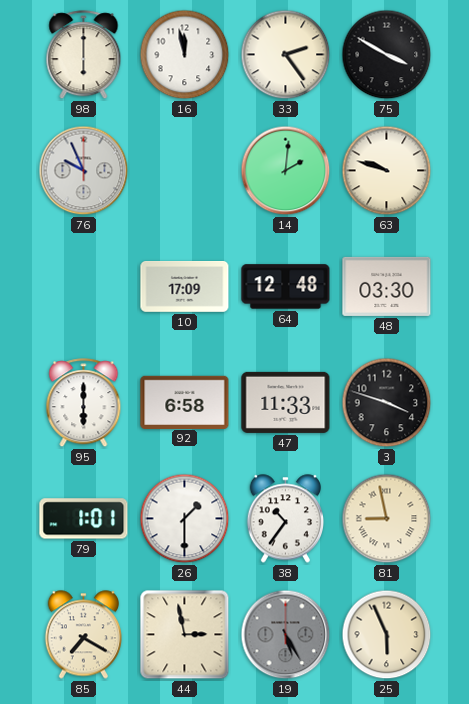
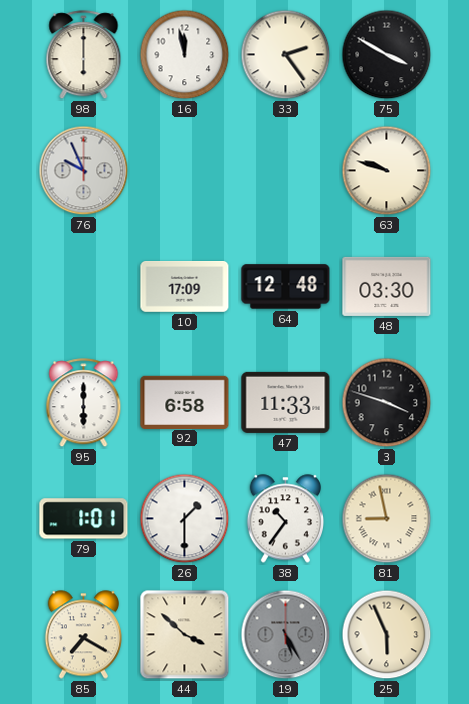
14: 2:01 -> none
44: 2:58 -> 3:52
